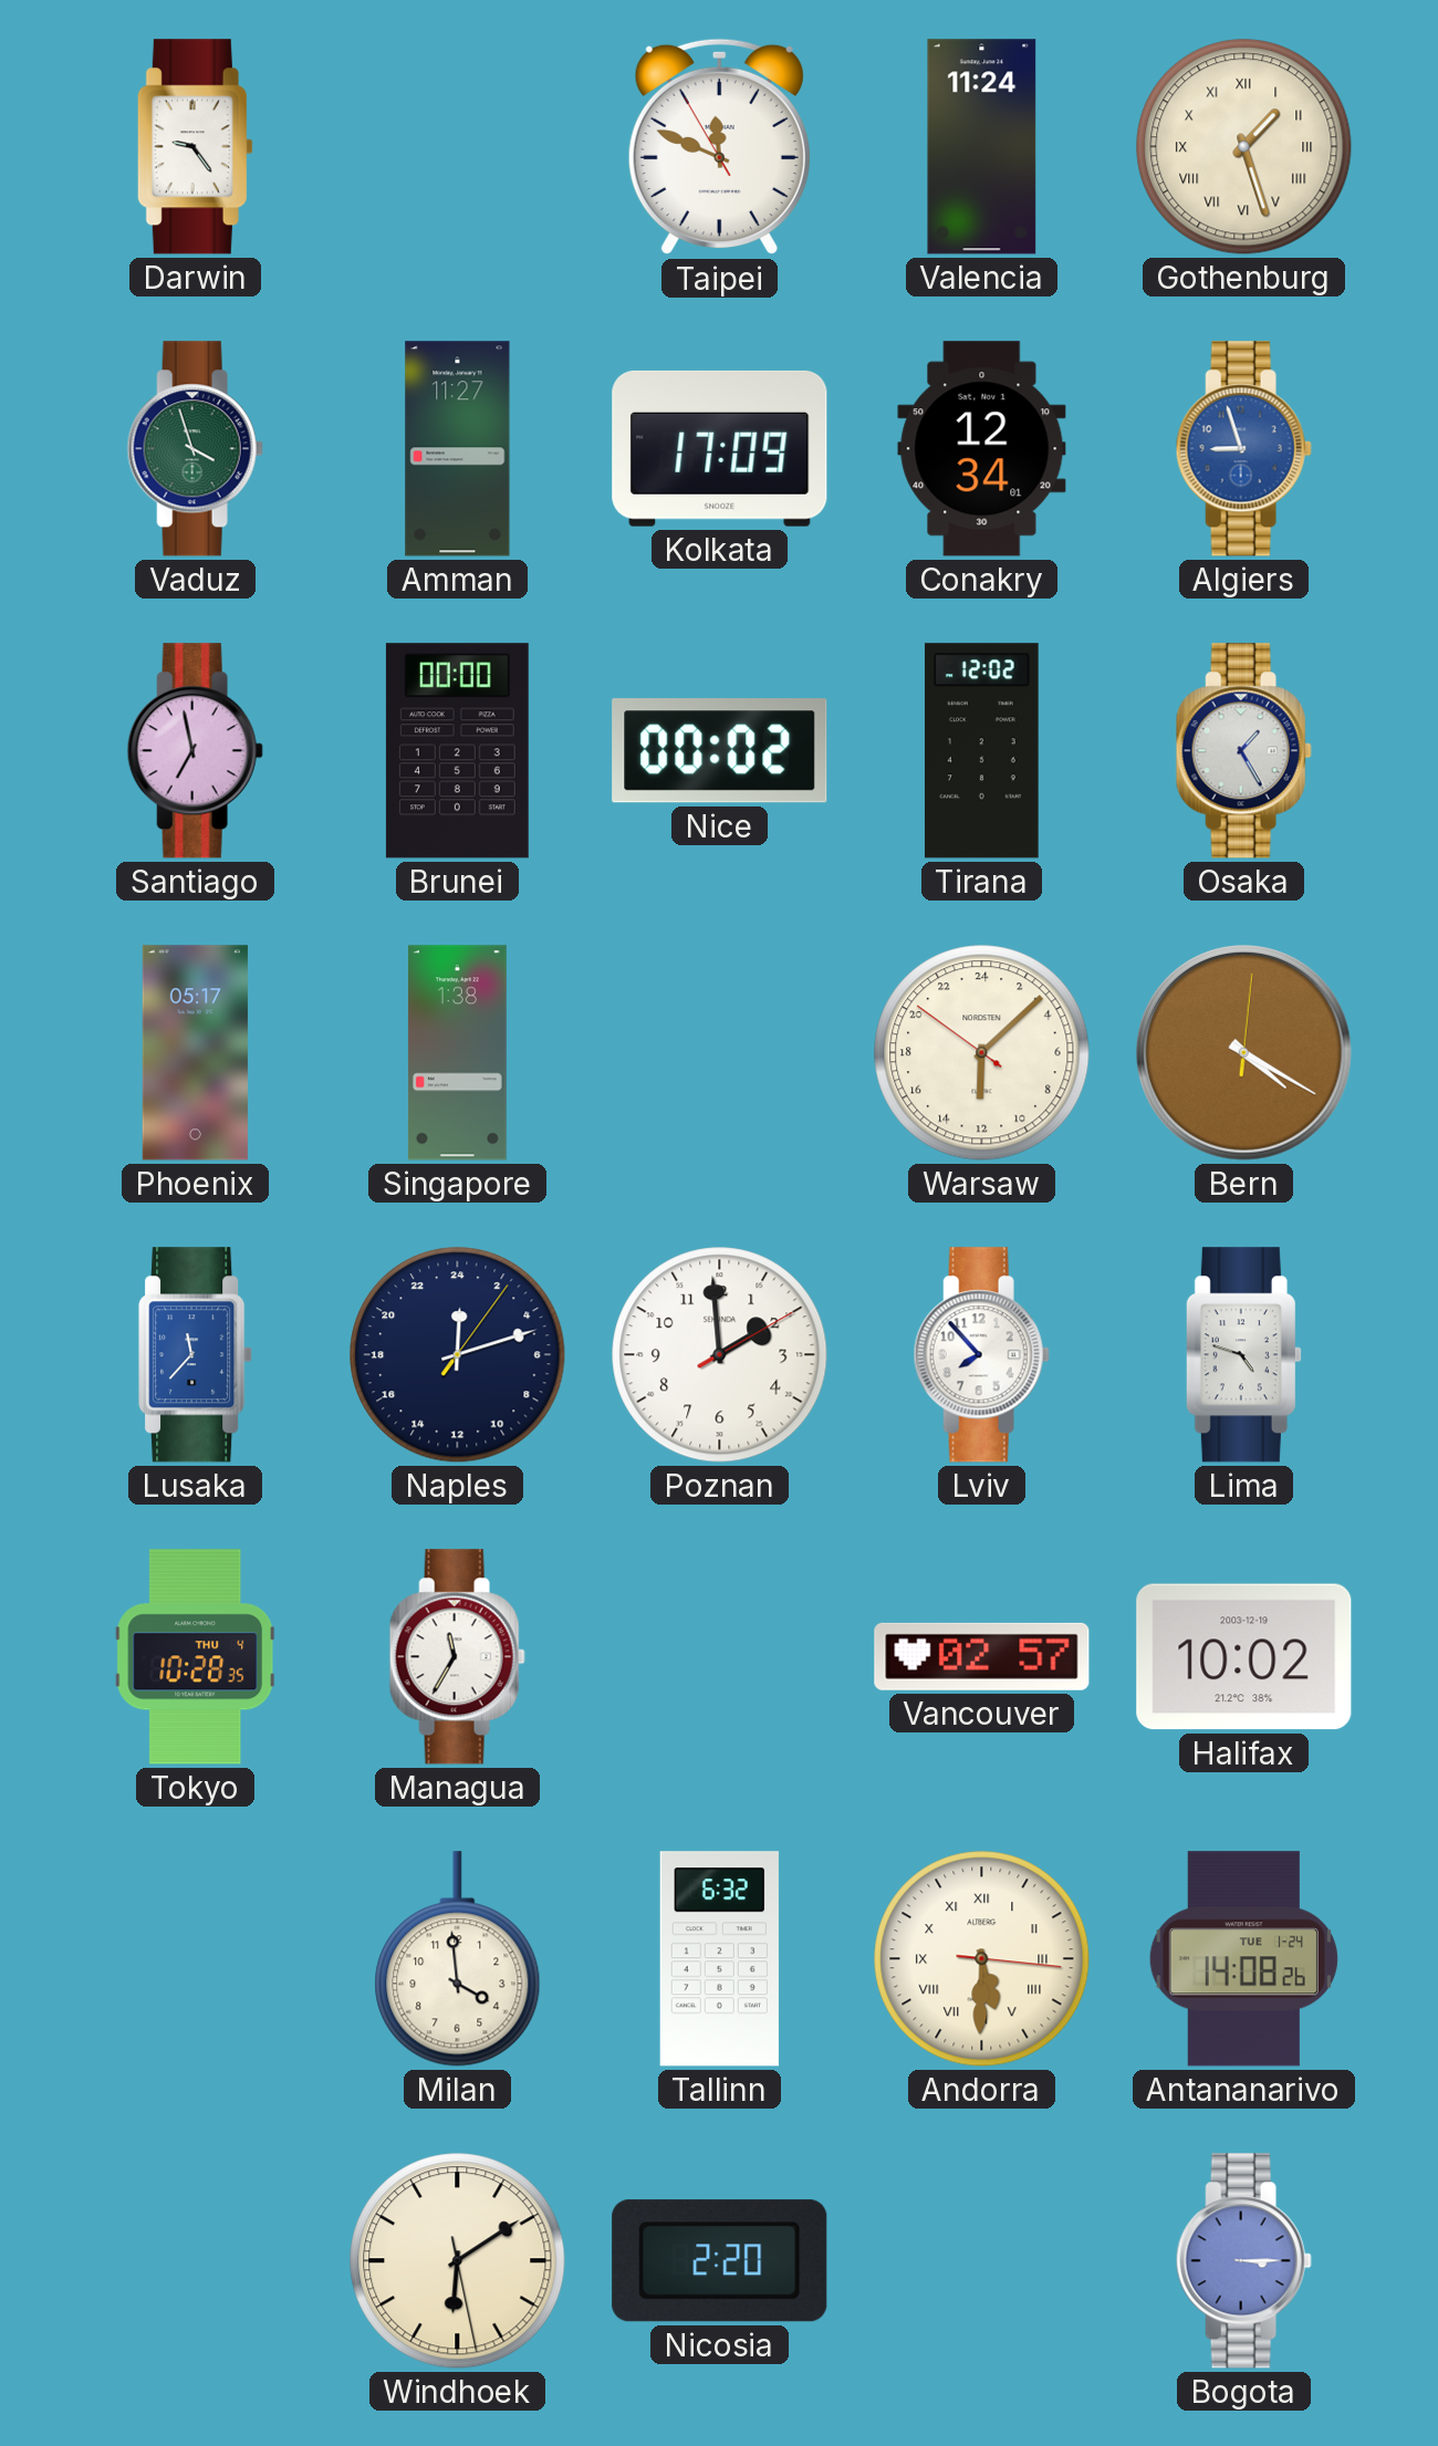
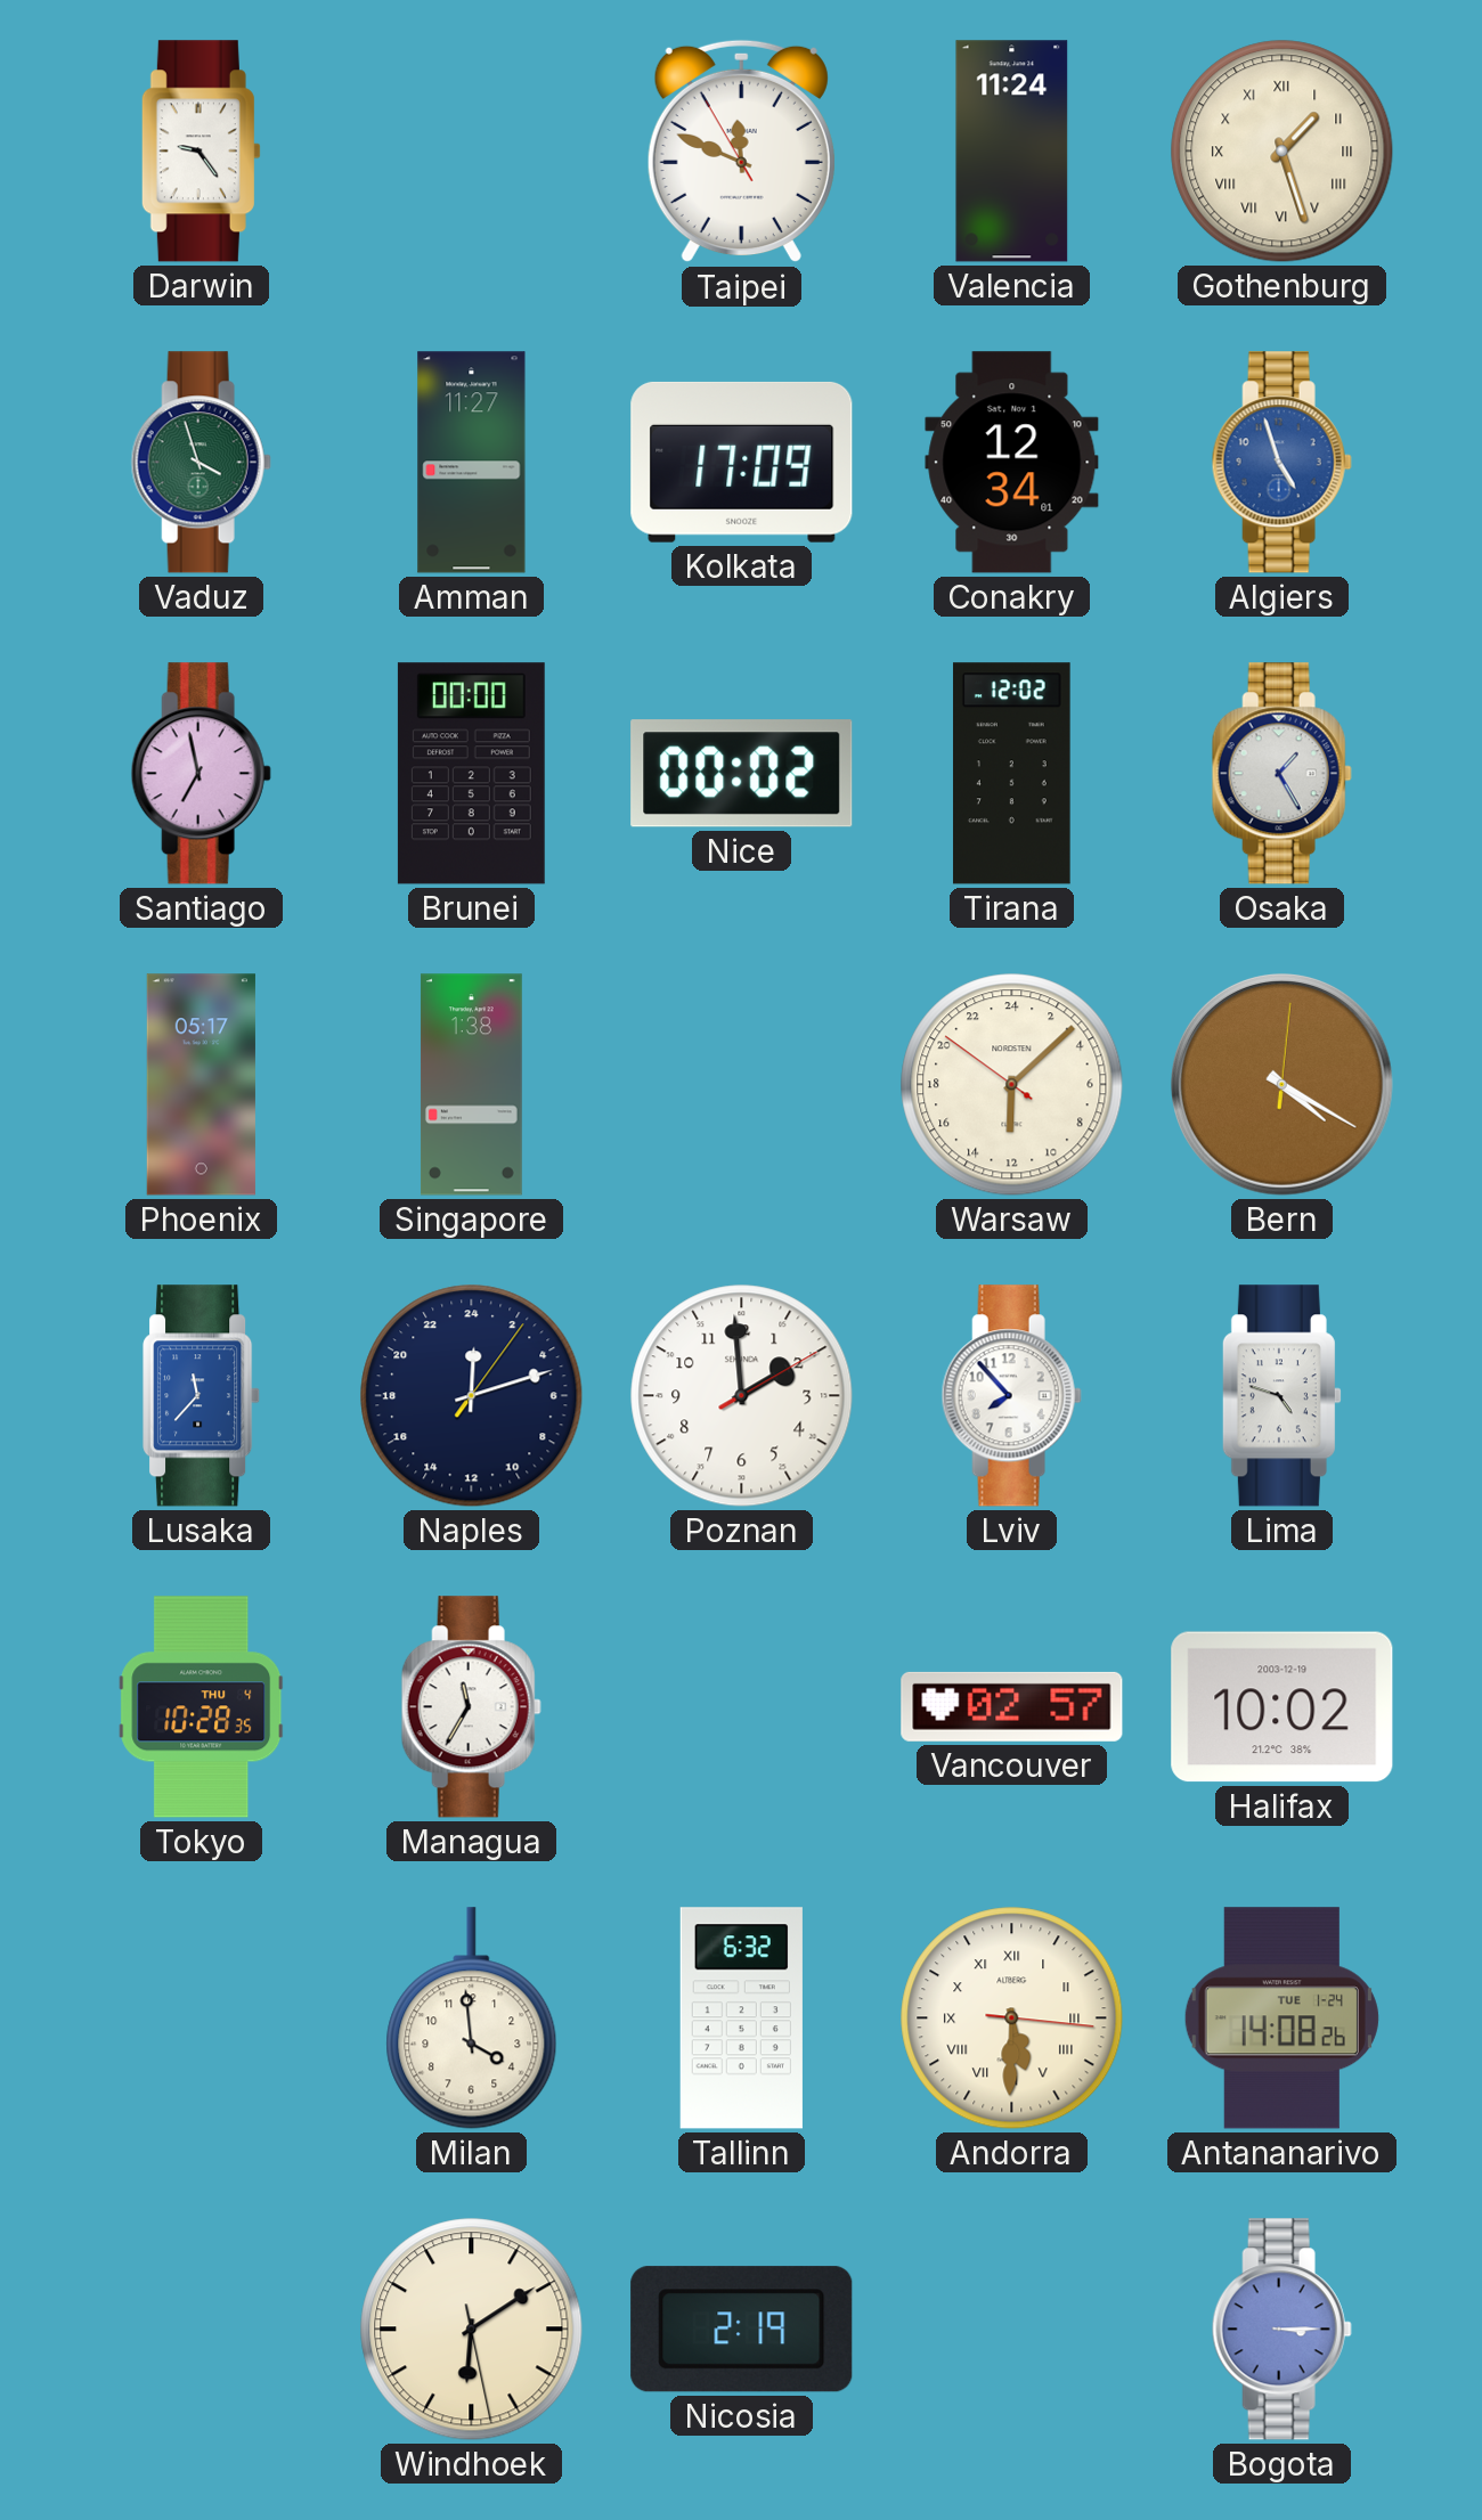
Algiers: 8:57 -> 4:57
Nicosia: 2:20 -> 2:19
